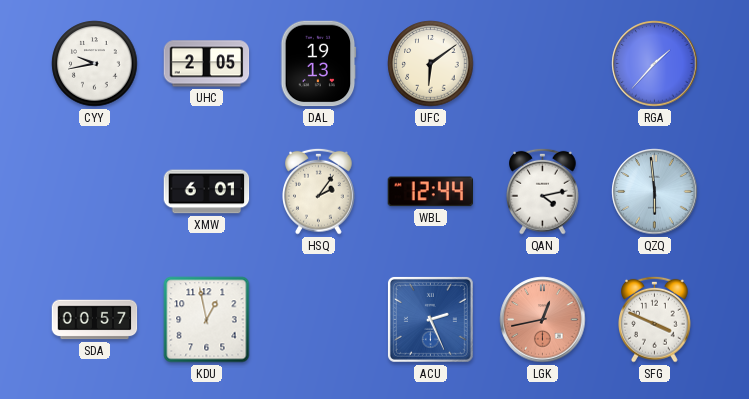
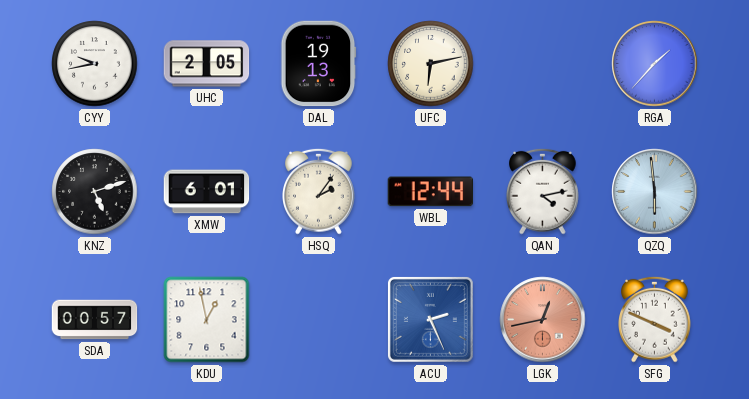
UFC: 6:09 -> 6:13
KNZ: none -> 5:12
